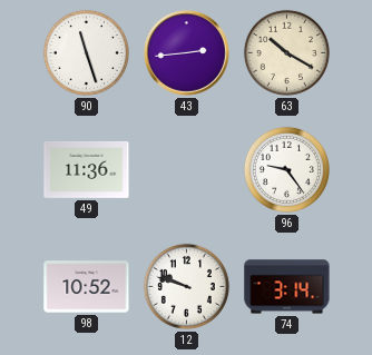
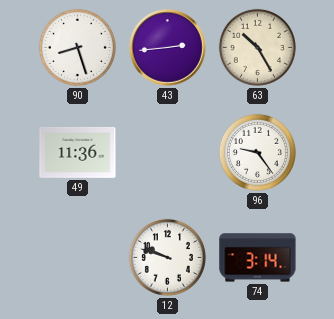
90: 11:27 -> 8:27
63: 10:20 -> 10:25
98: 10:52 -> none
